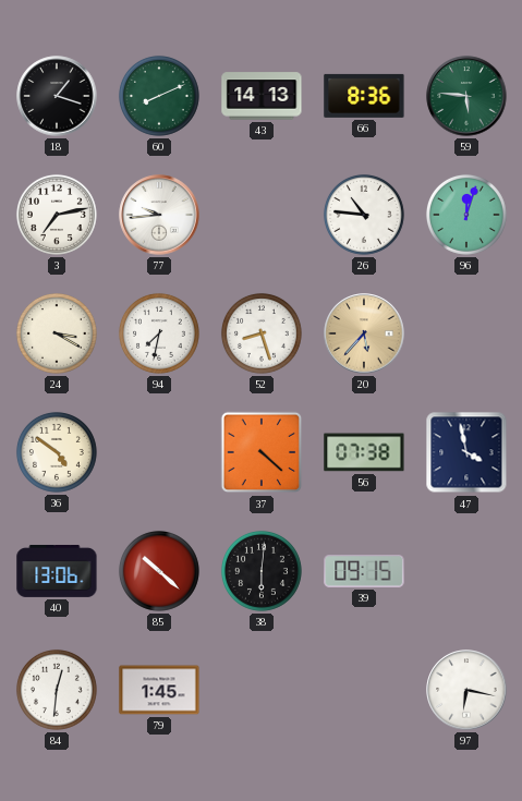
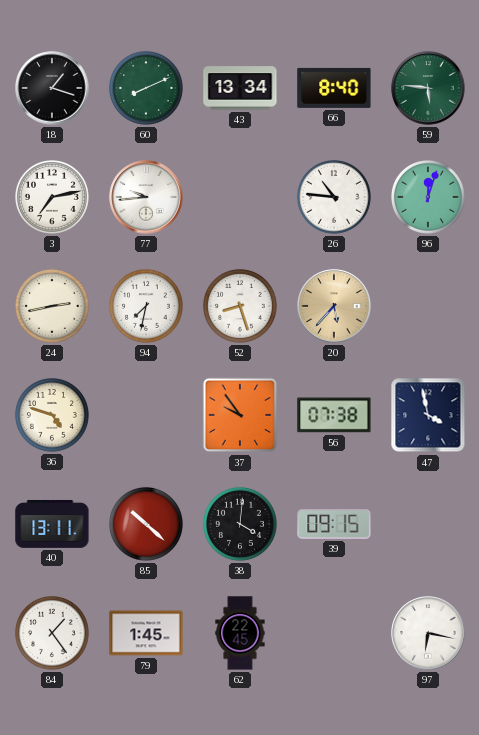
43: 14:13 -> 13:34
66: 8:36 -> 8:40
24: 3:20 -> 2:43
36: 4:51 -> 4:48
37: 4:22 -> 9:54
40: 13:06 -> 13:11
38: 6:01 -> 4:01
84: 12:31 -> 1:24
62: none -> 22:45
